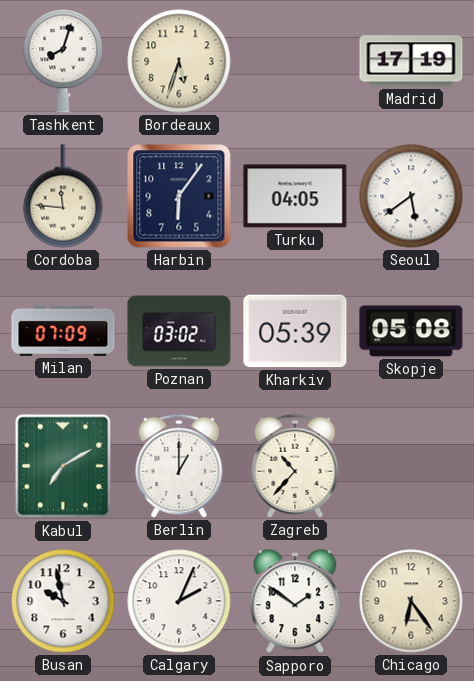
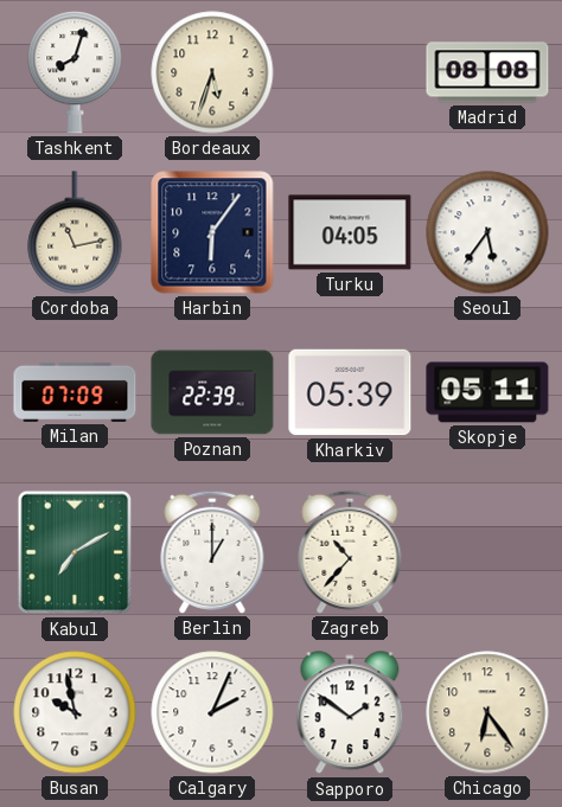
Madrid: 17:19 -> 08:08
Cordoba: 11:46 -> 11:13
Seoul: 5:39 -> 5:36
Poznan: 03:02 -> 22:39
Skopje: 05:08 -> 05:11
